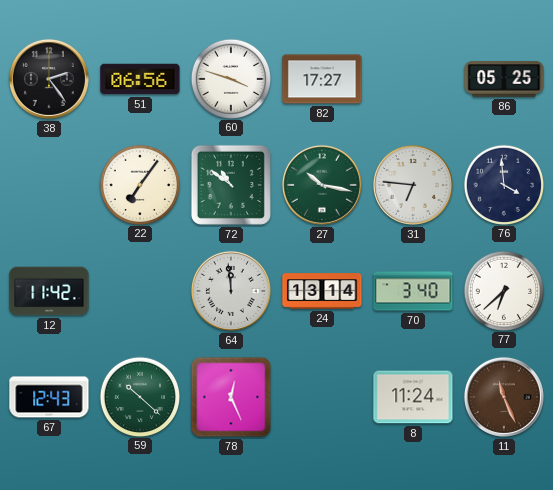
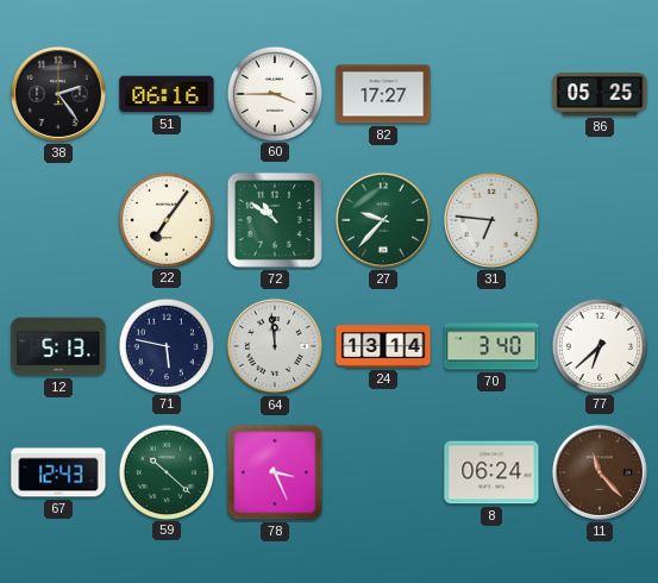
51: 06:56 -> 06:16
60: 3:48 -> 3:45
27: 10:17 -> 9:37
76: 3:59 -> none
12: 11:42 -> 5:13
71: none -> 5:47
78: 12:26 -> 3:26
8: 11:24 -> 06:24
11: 11:26 -> 11:23
